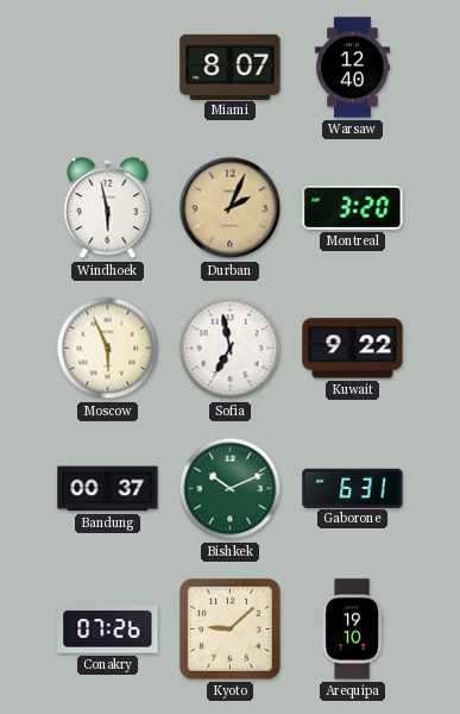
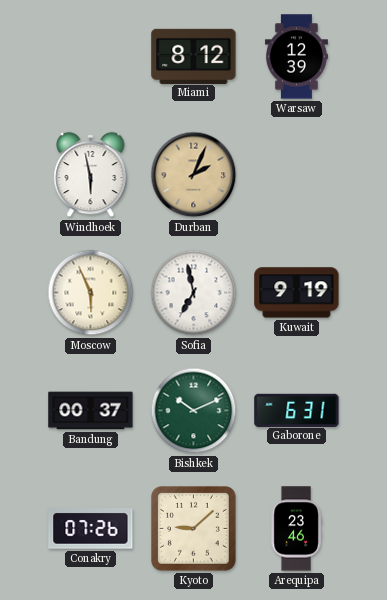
Miami: 8:07 -> 8:12
Warsaw: 12:40 -> 12:39
Montreal: 3:20 -> none
Kuwait: 9:22 -> 9:19
Arequipa: 19:10 -> 23:46
